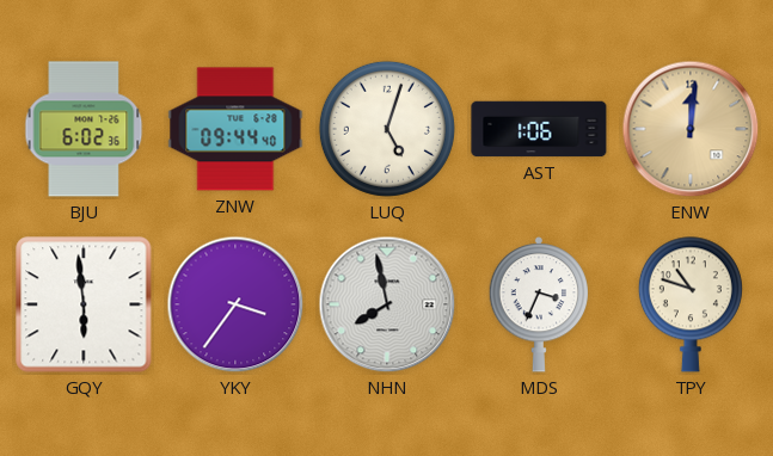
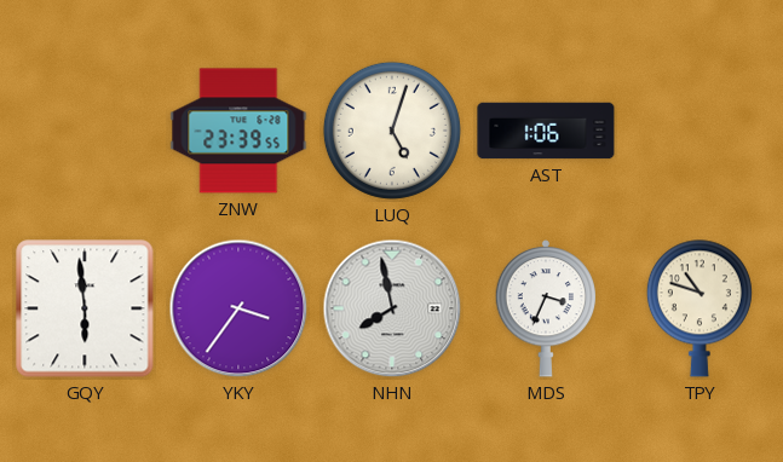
BJU: 6:02 -> none
ZNW: 09:44 -> 23:39
ENW: 12:01 -> none
